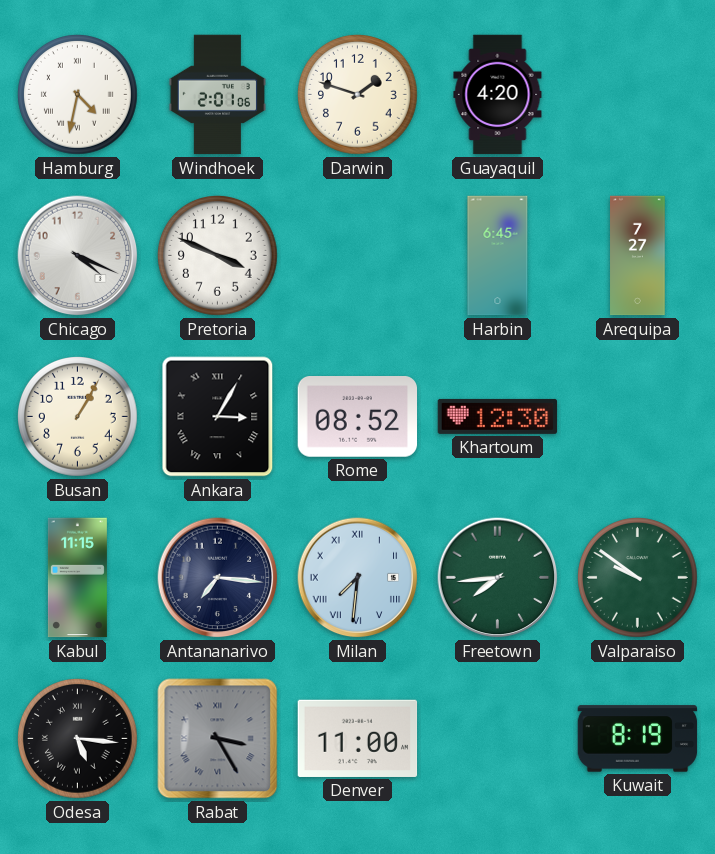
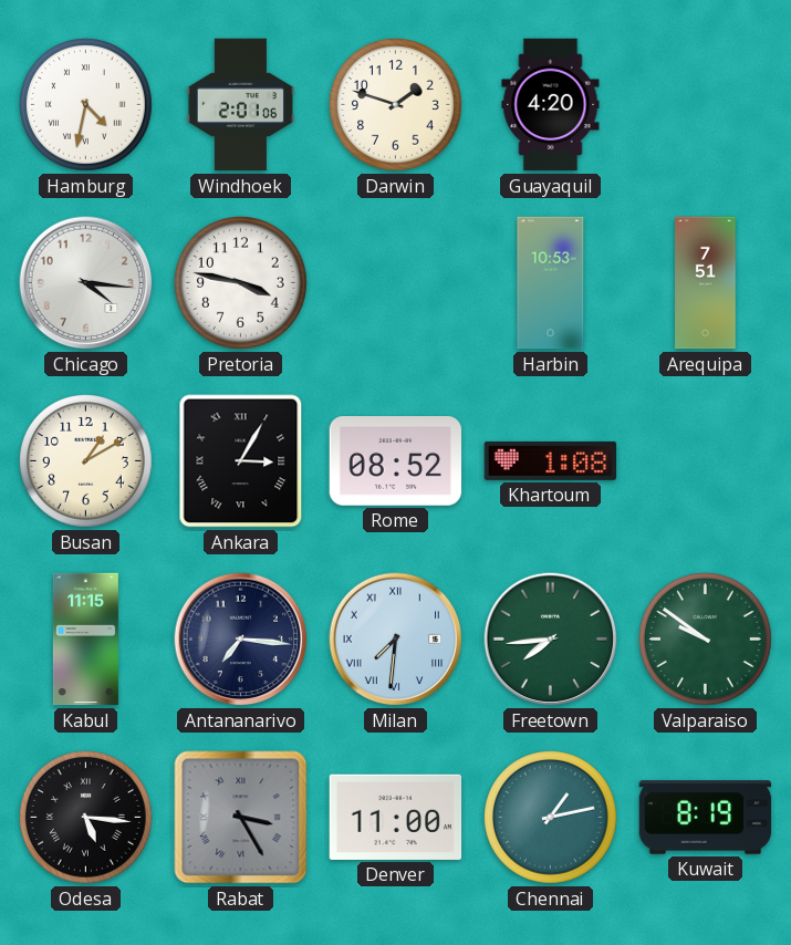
Chicago: 4:19 -> 4:16
Pretoria: 3:49 -> 3:47
Harbin: 6:45 -> 10:53
Arequipa: 7:27 -> 7:51
Busan: 1:05 -> 1:10
Khartoum: 12:30 -> 1:08
Chennai: none -> 1:13
